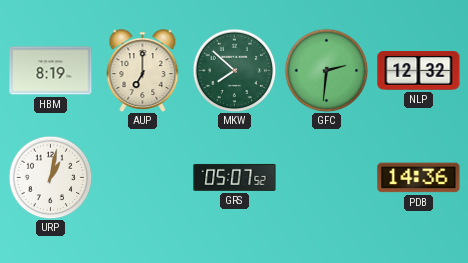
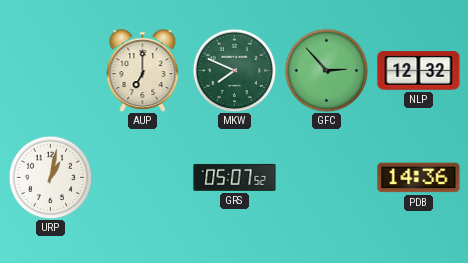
HBM: 8:19 -> none
MKW: 7:52 -> 7:49
GFC: 2:31 -> 2:53
